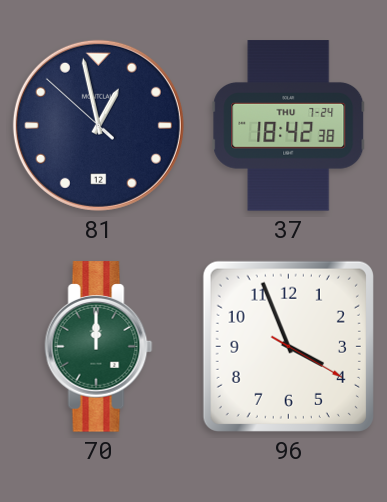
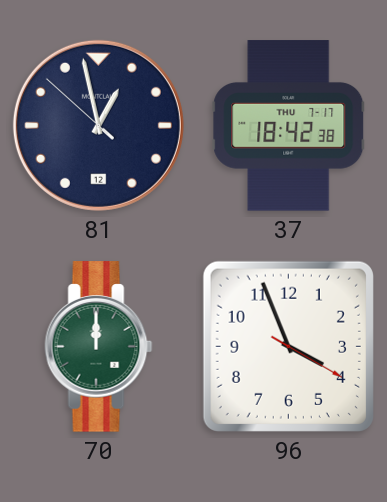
37 date: THU 7-24 -> THU 7-17
